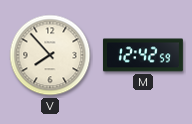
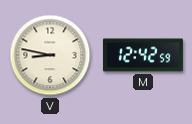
V: 7:53 -> 8:47
